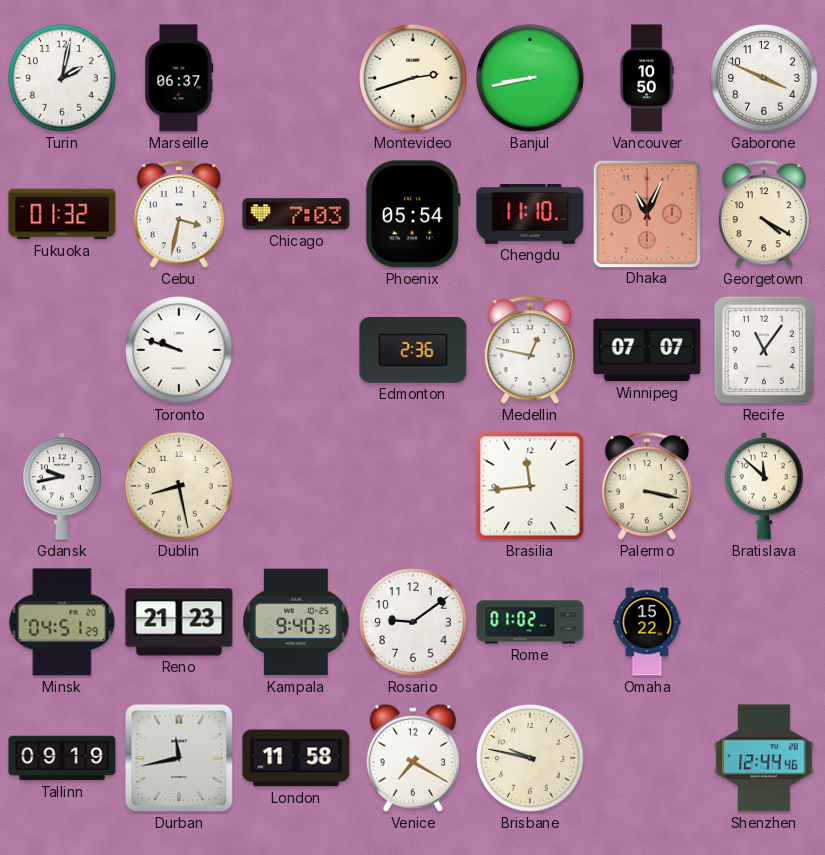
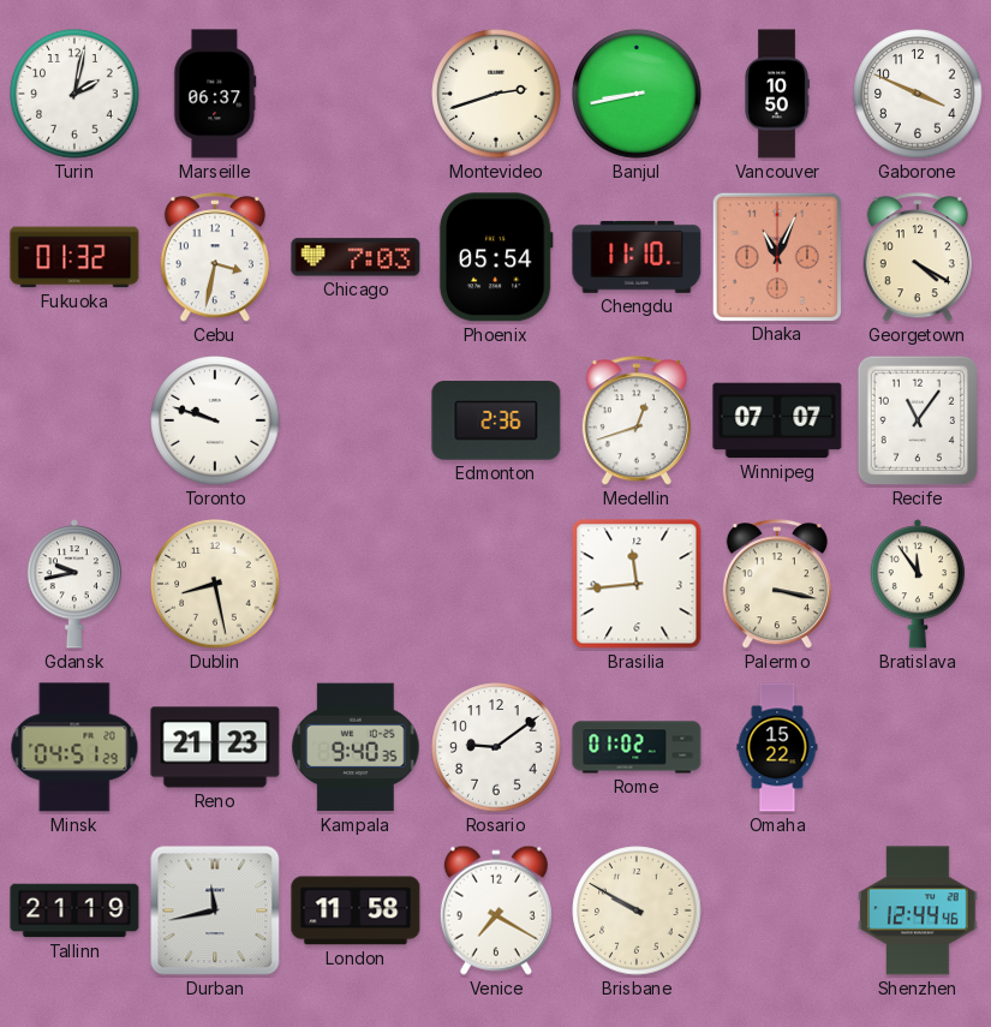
Medellin: 12:47 -> 12:42
Bratislava: 11:52 -> 11:54
Tallinn: 09:19 -> 21:19
Brisbane: 9:47 -> 9:50
